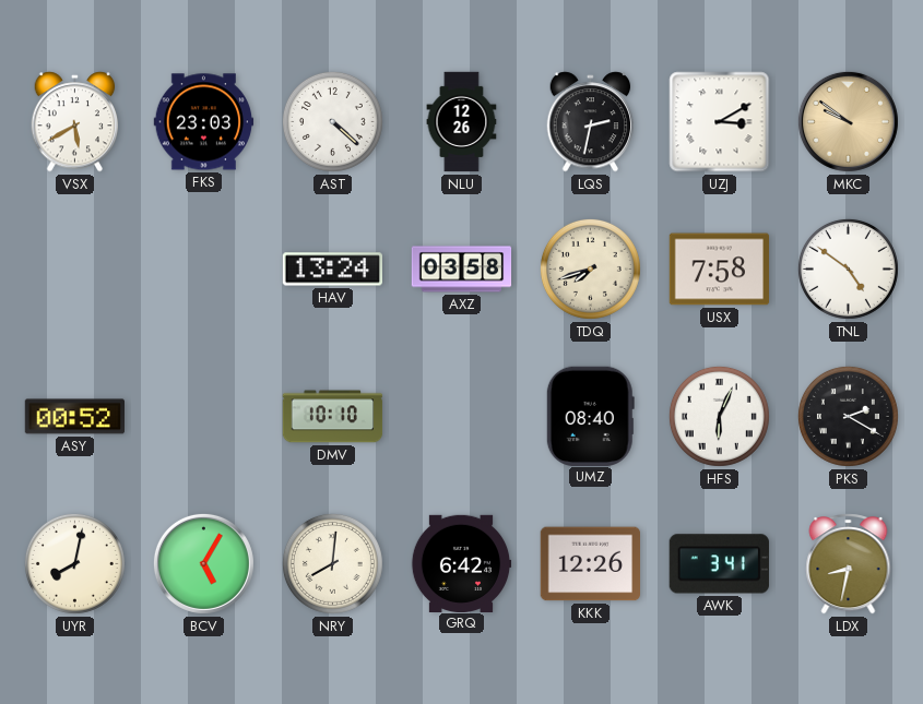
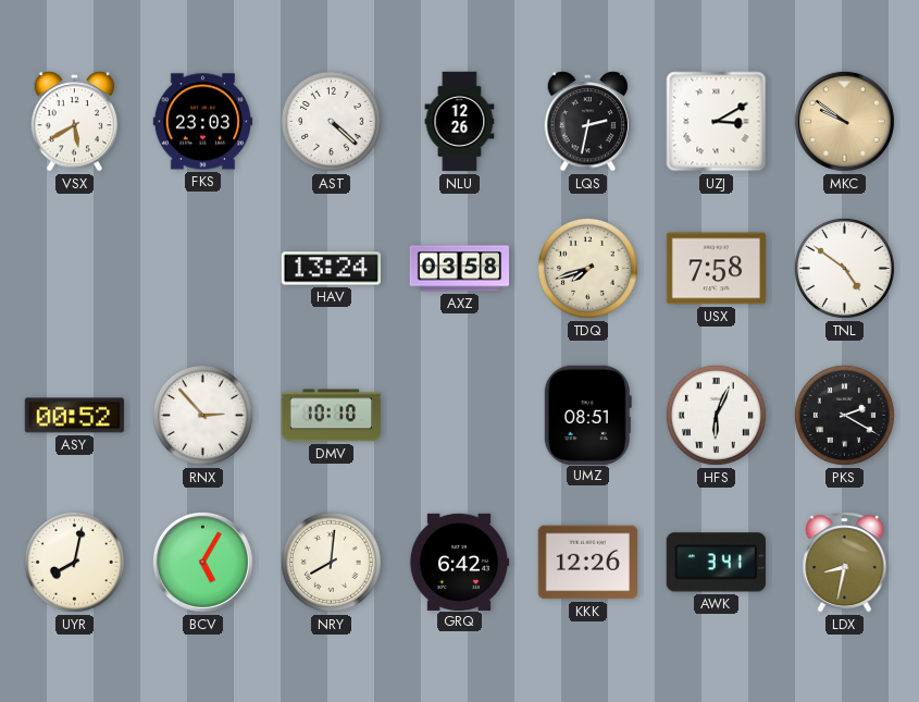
RNX: none -> 2:53
UMZ: 08:40 -> 08:51
